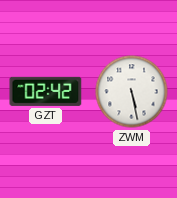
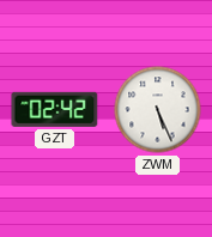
ZWM: 5:28 -> 5:26
